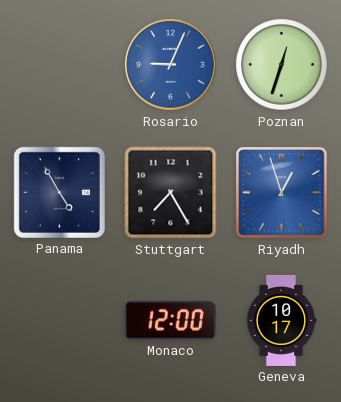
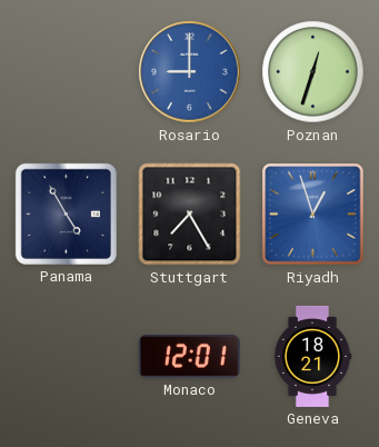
Rosario: 9:04 -> 9:00
Monaco: 12:00 -> 12:01
Geneva: 10:17 -> 18:21
